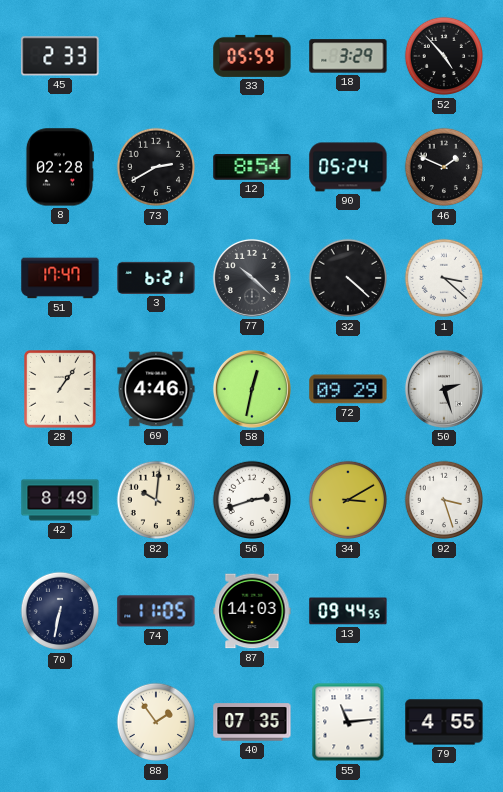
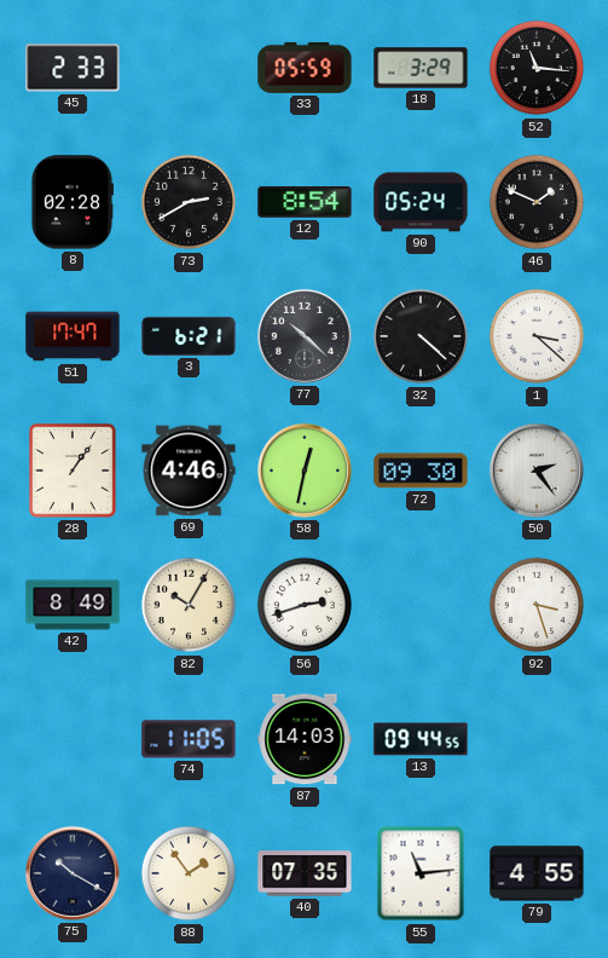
52: 4:53 -> 11:16
72: 09:29 -> 09:30
50: 2:27 -> 2:24
82: 10:01 -> 10:05
34: 3:10 -> none
70: 6:32 -> none
75: none -> 10:20
